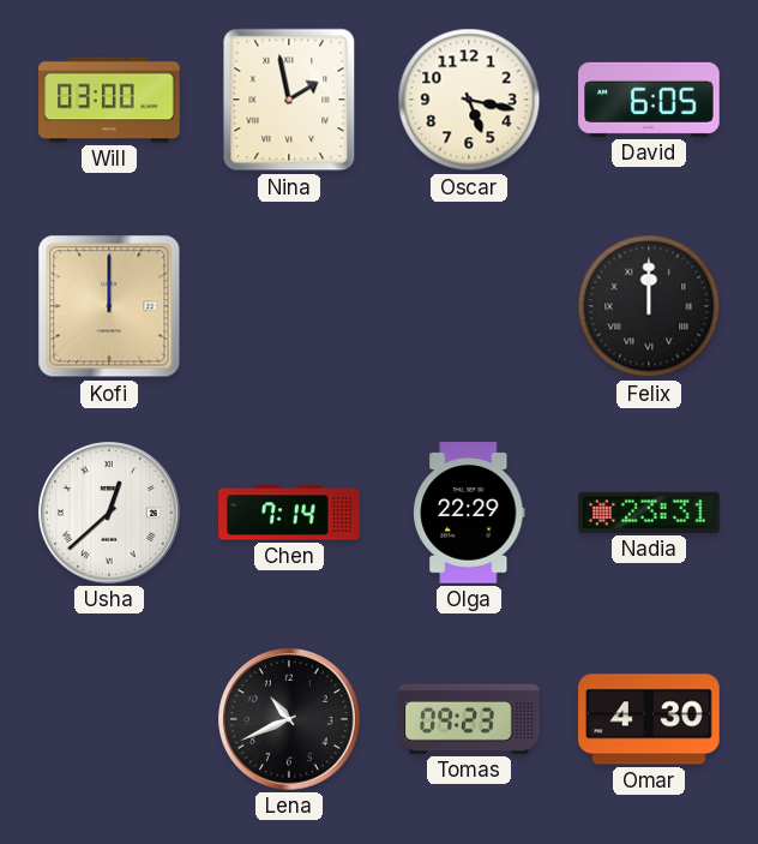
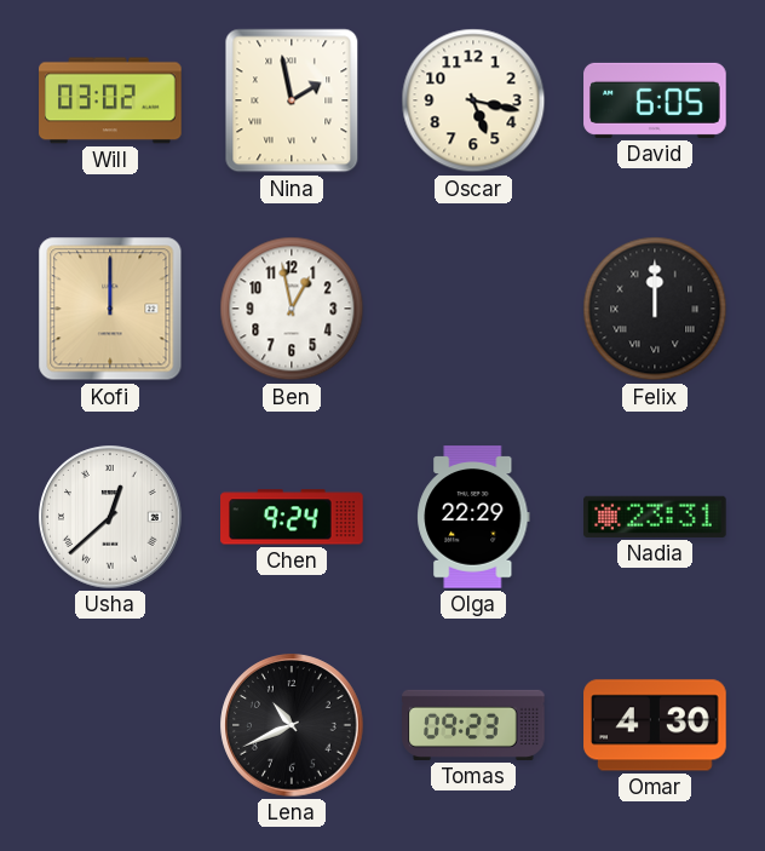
Will: 03:00 -> 03:02
Ben: none -> 12:58
Chen: 7:14 -> 9:24
